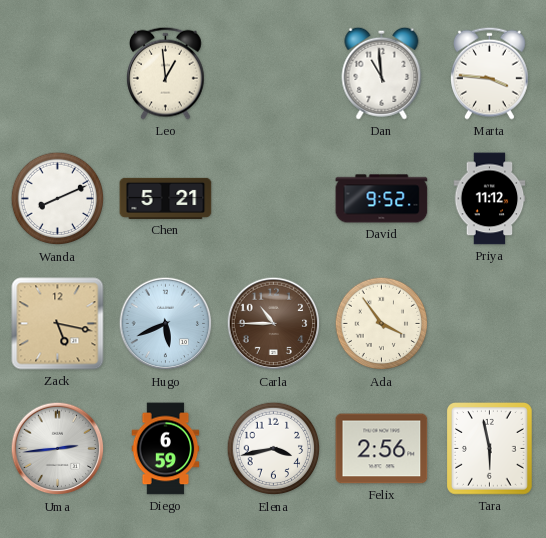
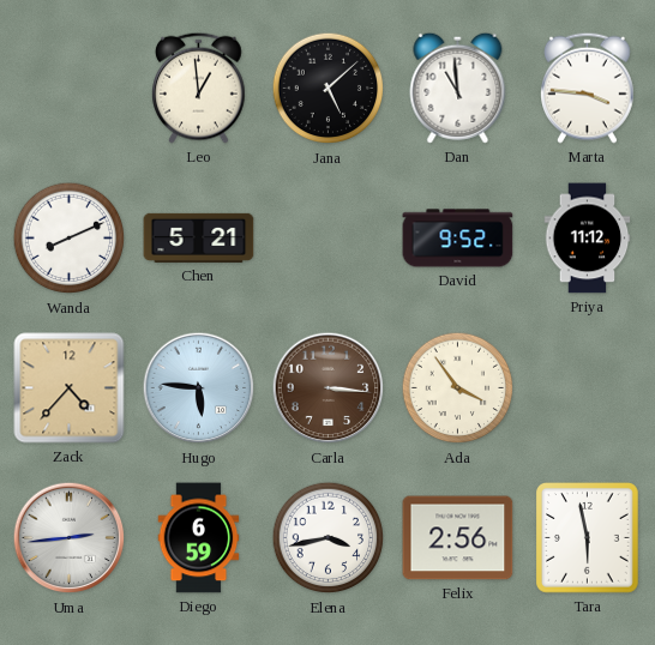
Jana: none -> 5:08
Zack: 5:17 -> 4:37
Hugo: 5:41 -> 5:46
Carla: 10:45 -> 3:16
